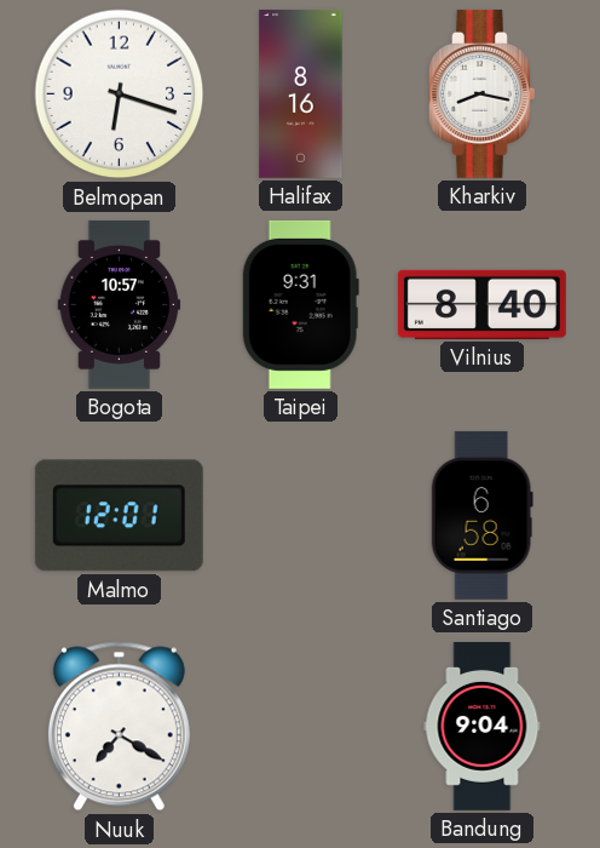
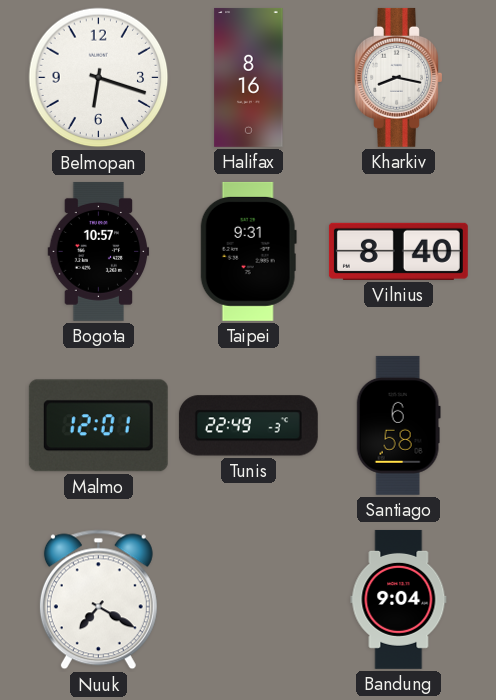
Tunis: none -> 22:49
